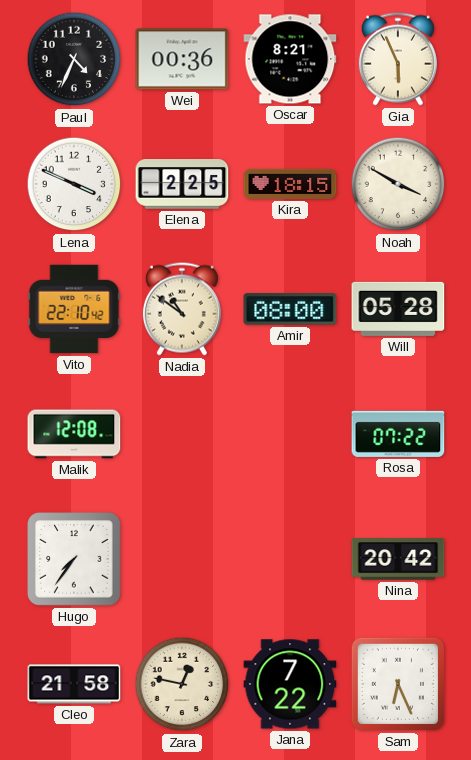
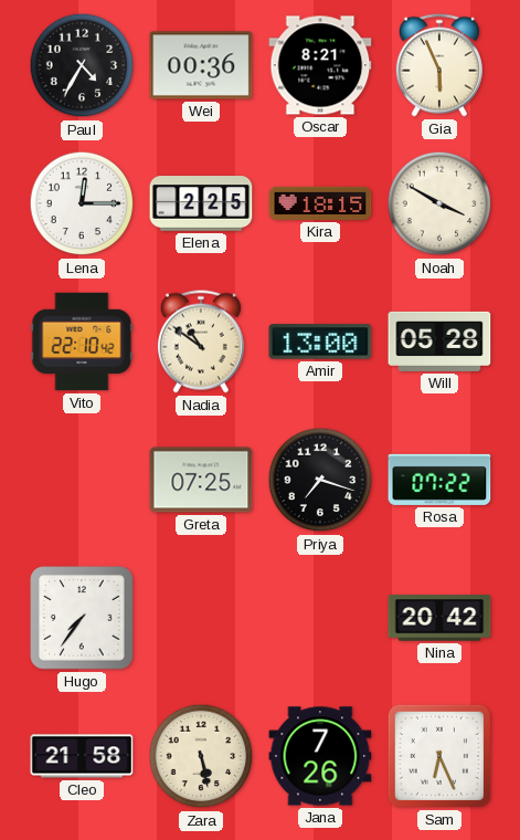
Paul: 4:34 -> 4:35
Lena: 3:49 -> 12:15
Amir: 08:00 -> 13:00
Malik: 12:08 -> none
Greta: none -> 07:25
Priya: none -> 7:18
Zara: 12:47 -> 5:28
Jana: 7:22 -> 7:26
